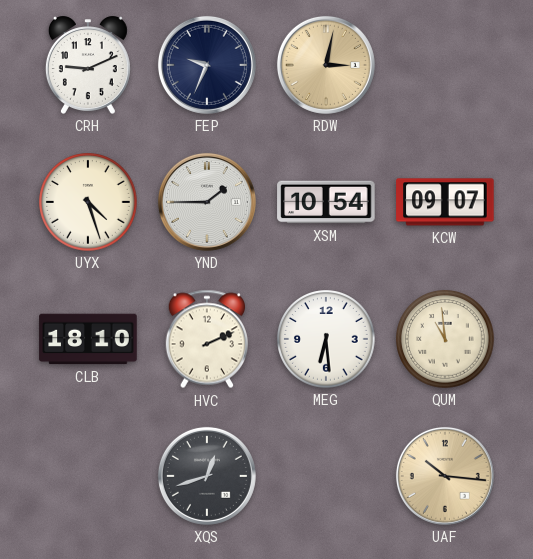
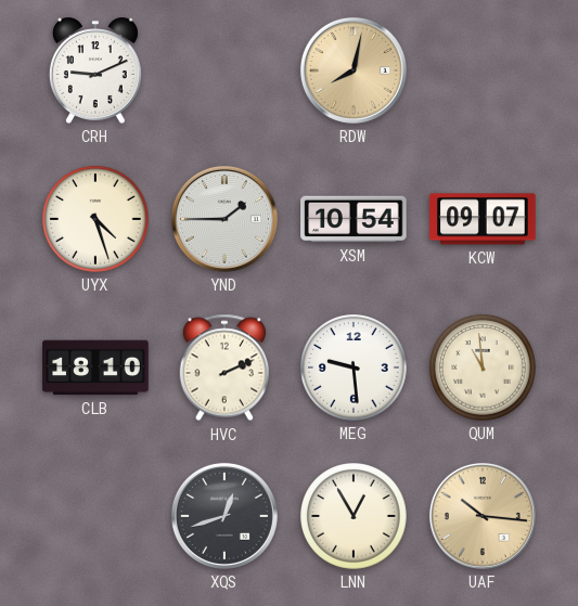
FEP: 9:34 -> none
RDW: 3:02 -> 8:02
MEG: 6:29 -> 9:29
LNN: none -> 12:55
